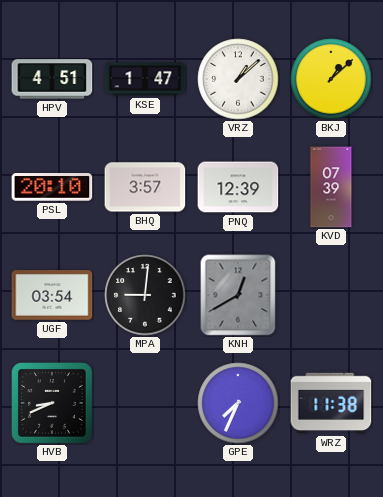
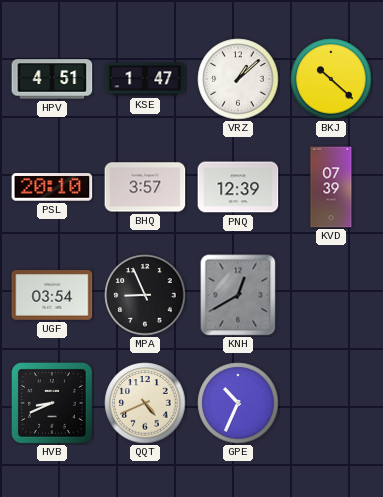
BKJ: 1:08 -> 10:22
MPA: 9:01 -> 8:56
QQT: none -> 4:41
GPE: 7:34 -> 10:34
WRZ: 11:38 -> none
